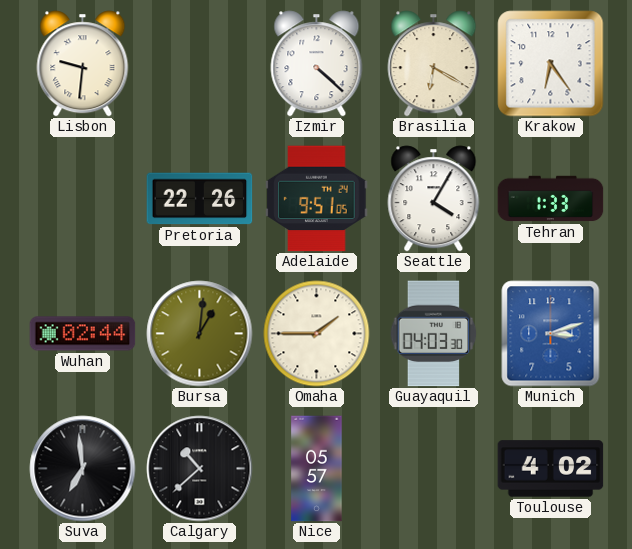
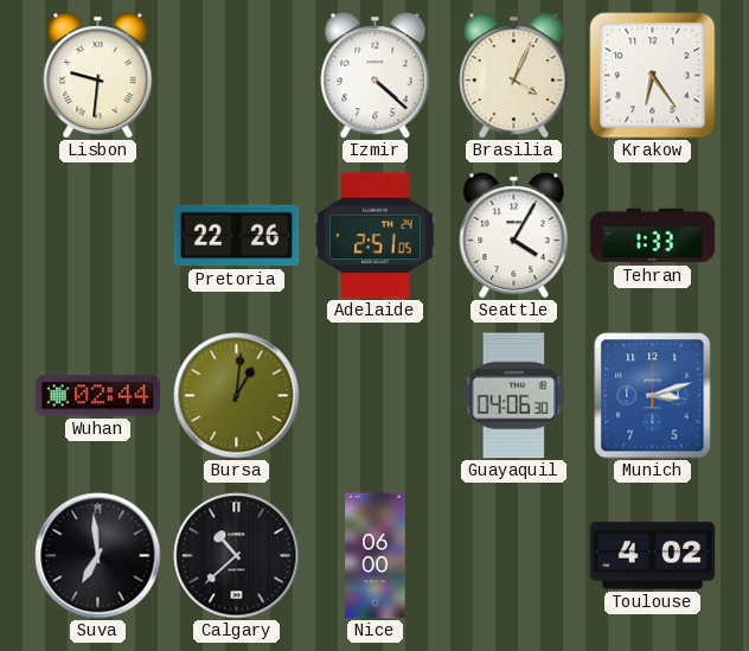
Brasilia: 6:20 -> 4:04
Adelaide: 9:51 -> 2:51
Omaha: 1:45 -> none
Guayaquil: 04:03 -> 04:06
Nice: 05:57 -> 06:00
